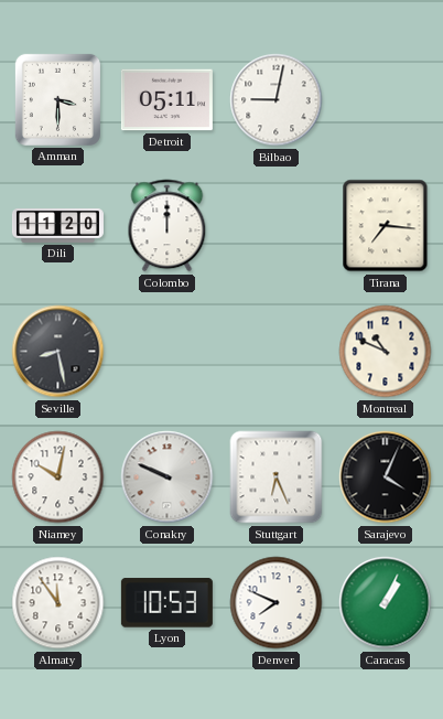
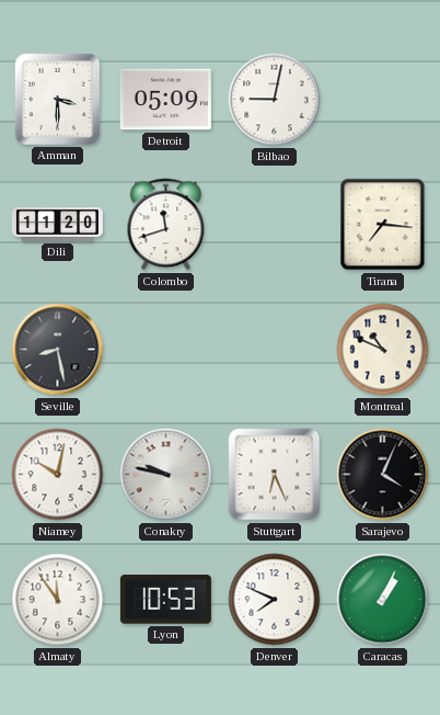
Detroit: 05:11 -> 05:09
Colombo: 12:00 -> 11:42
Conakry: 9:49 -> 9:47
